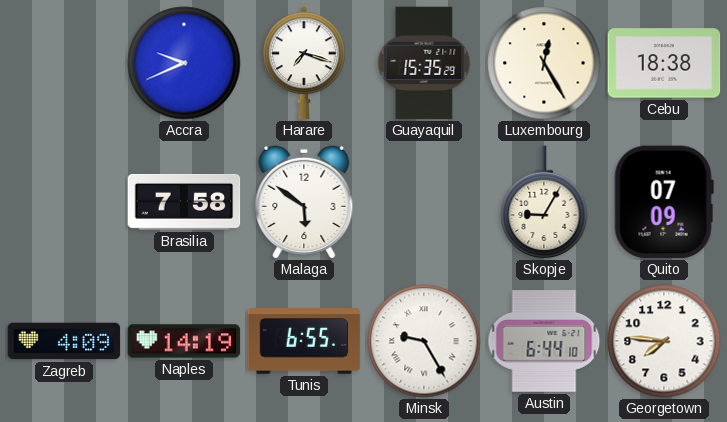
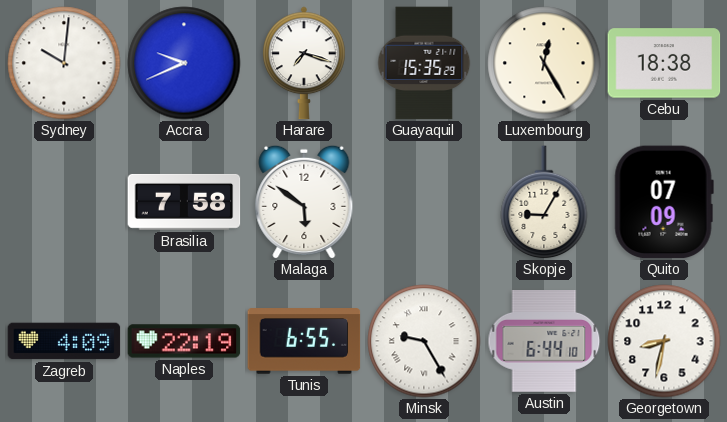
Sydney: none -> 10:01
Naples: 14:19 -> 22:19
Georgetown: 7:46 -> 8:32
